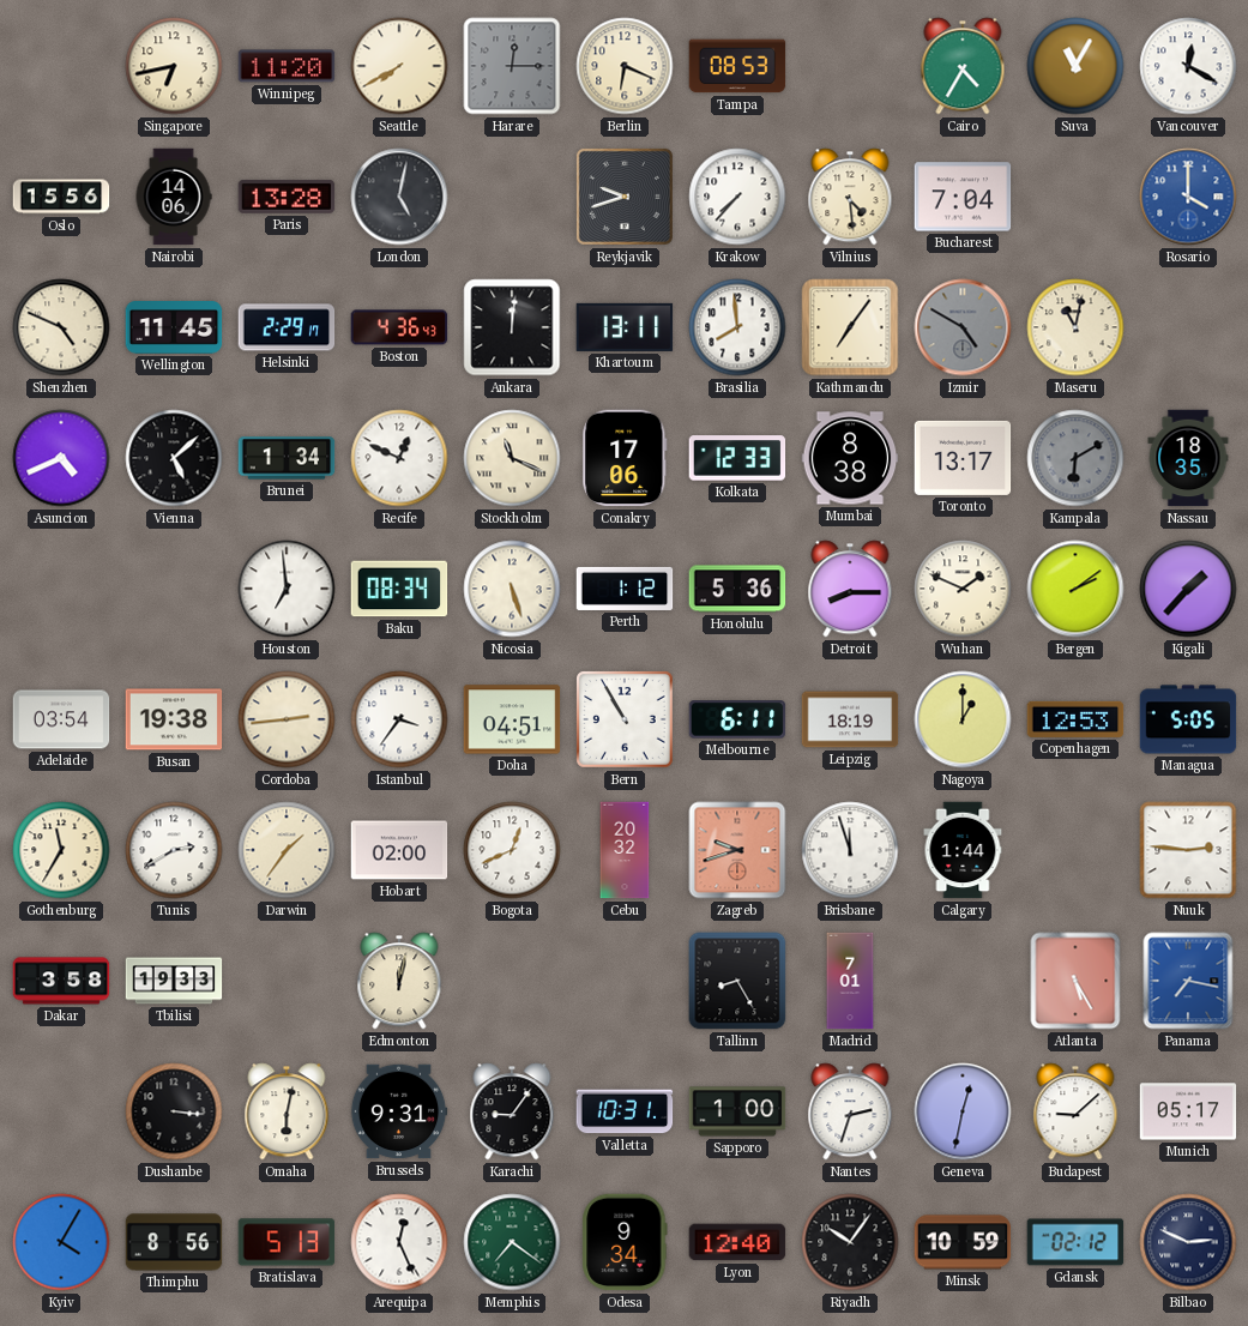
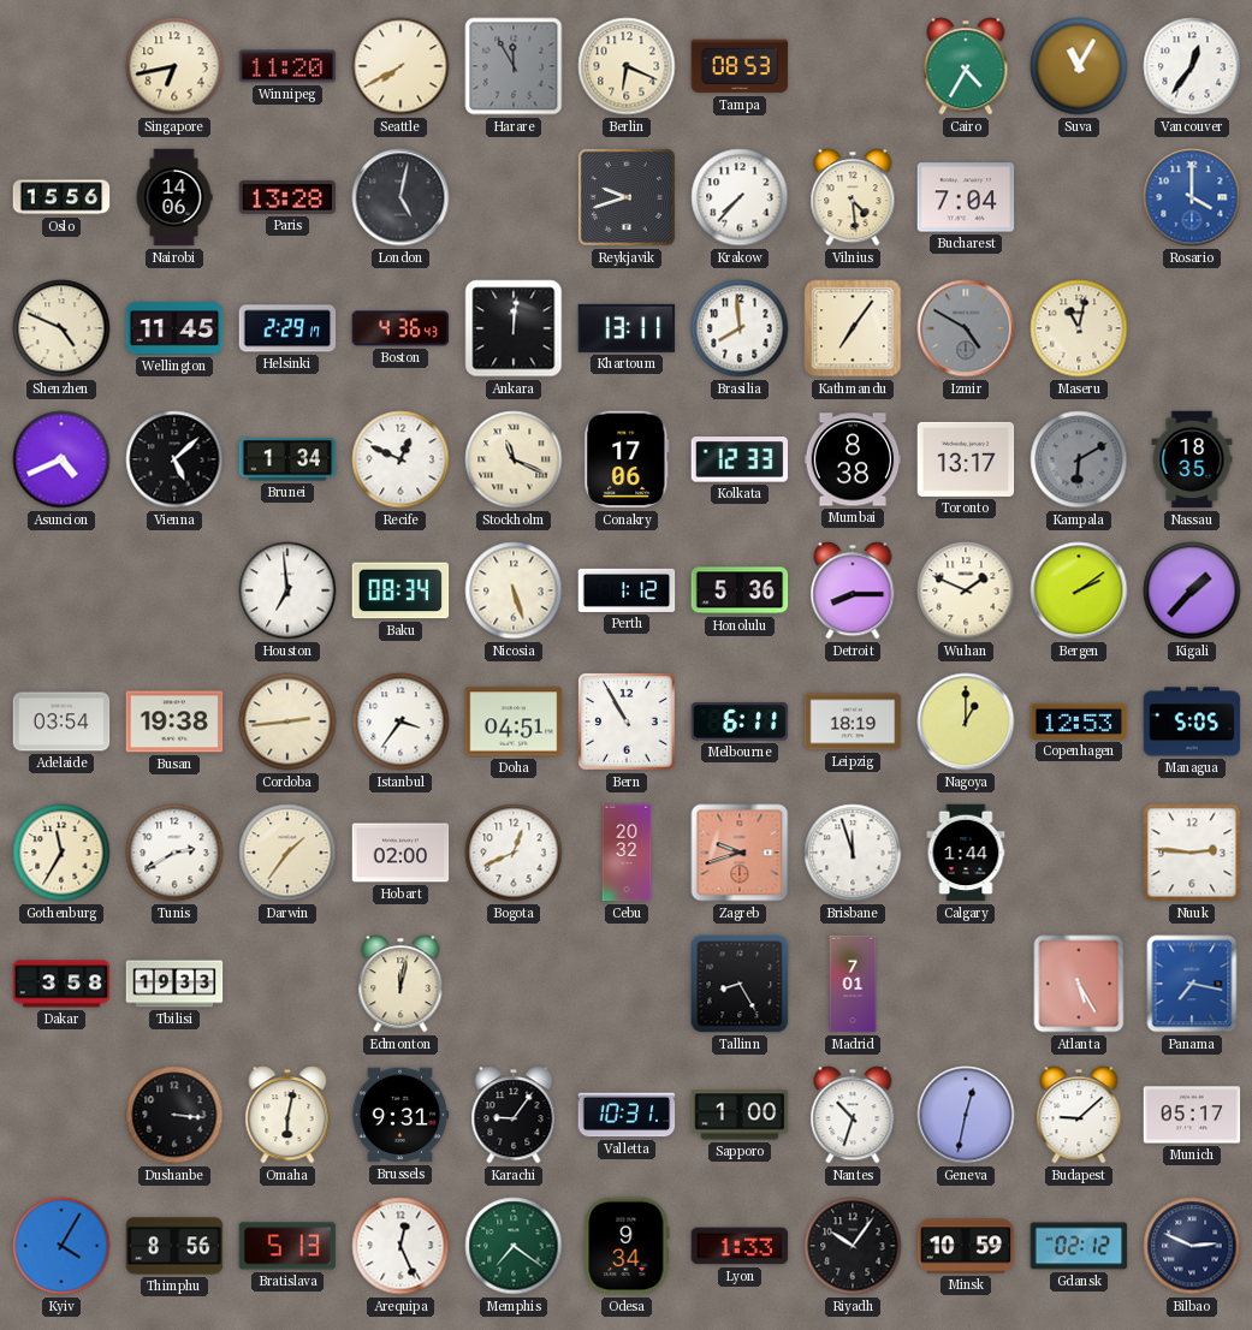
Harare: 12:15 -> 11:55
Vancouver: 12:20 -> 12:36
Nantes: 2:33 -> 10:33
Lyon: 12:40 -> 1:33
